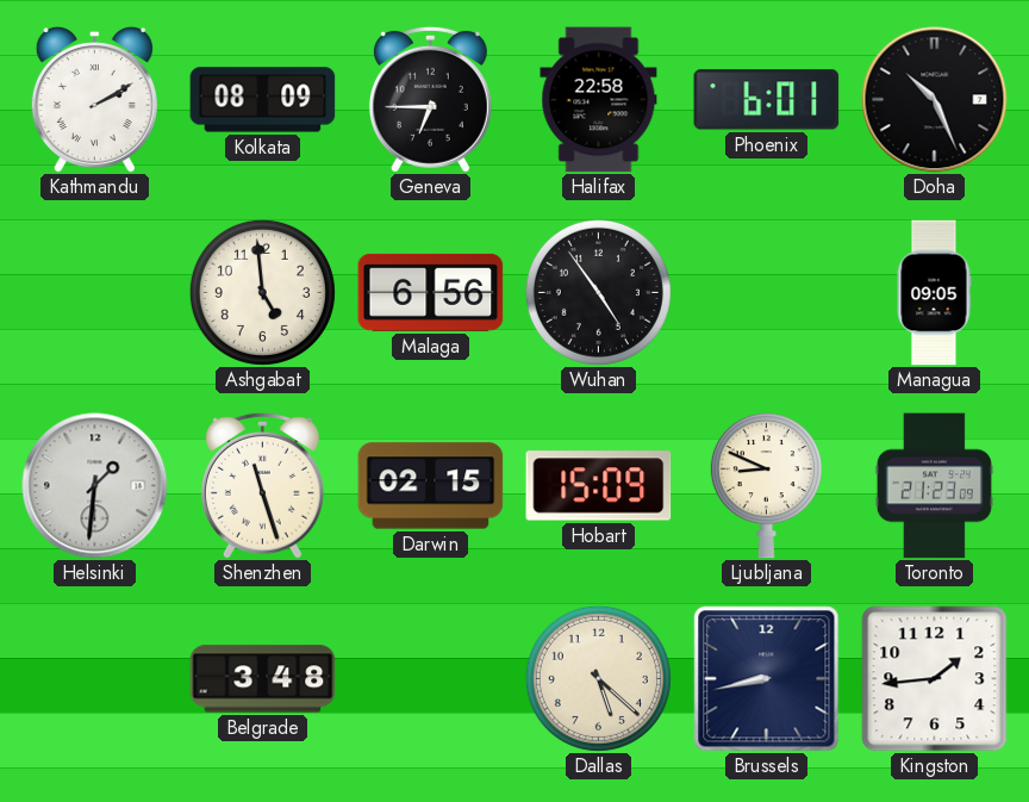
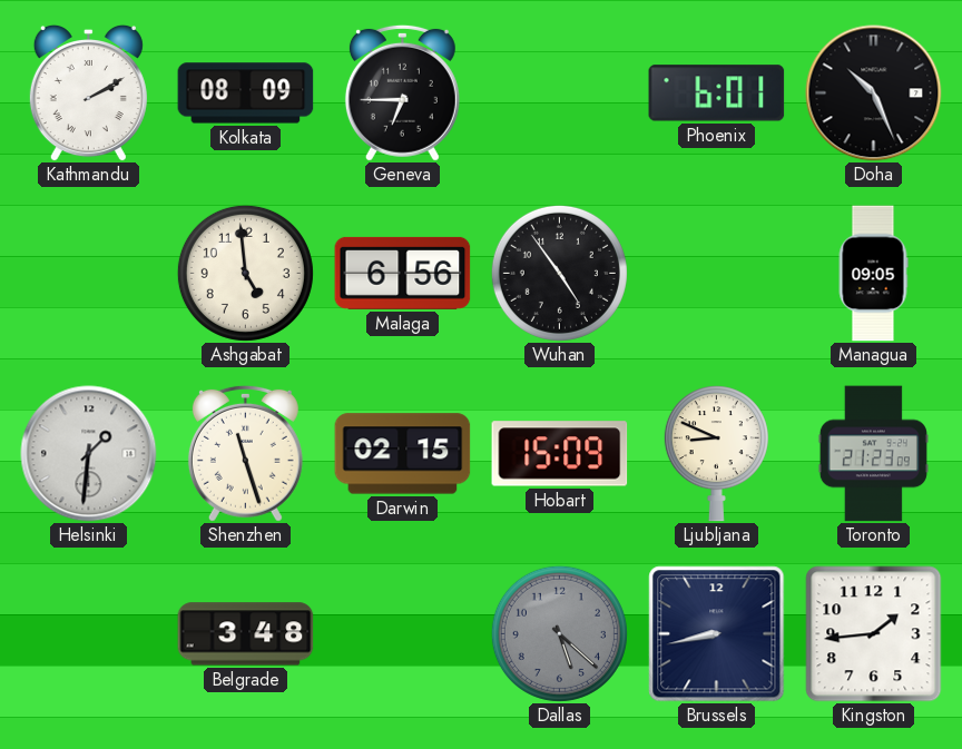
Halifax: 22:58 -> none
Dallas dial: cream -> grey
